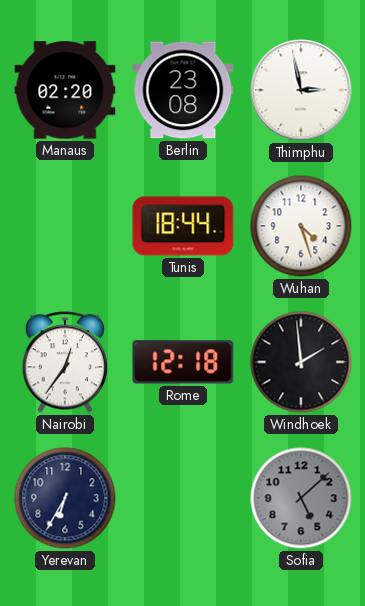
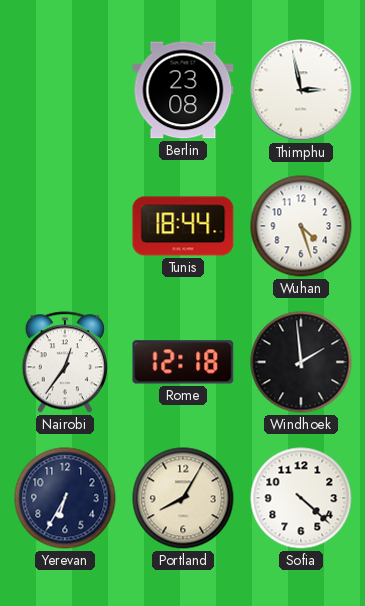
Manaus: 02:20 -> none
Portland: none -> 8:05
Sofia: 5:08 -> 4:22
Sofia dial: grey -> white
